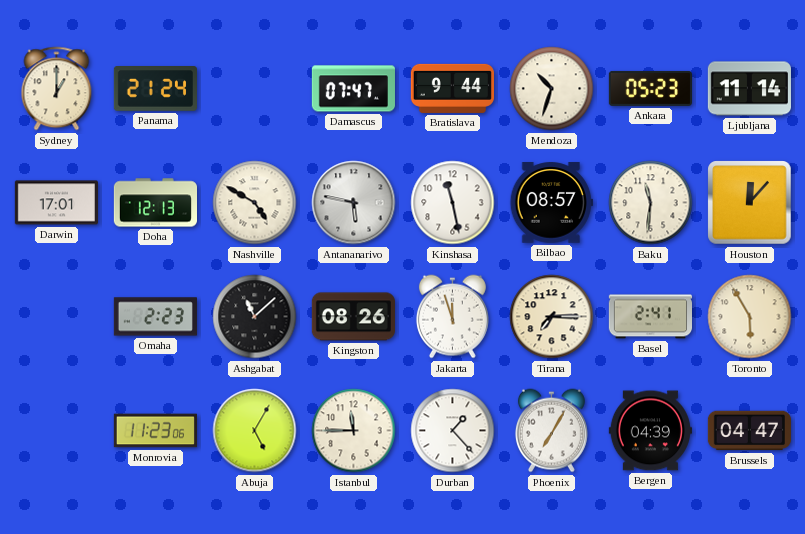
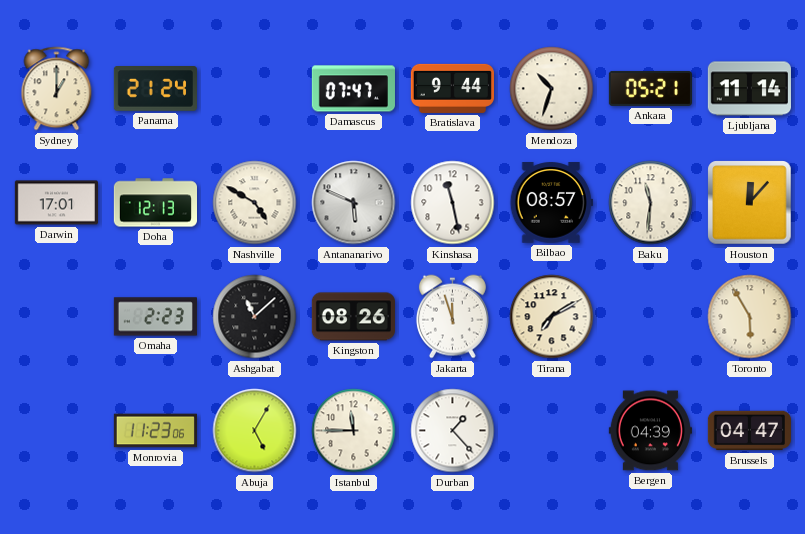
Ankara: 05:23 -> 05:21
Antananarivo: 5:47 -> 5:49
Tirana: 7:15 -> 7:10
Basel: 2:41 -> none
Phoenix: 7:05 -> none
